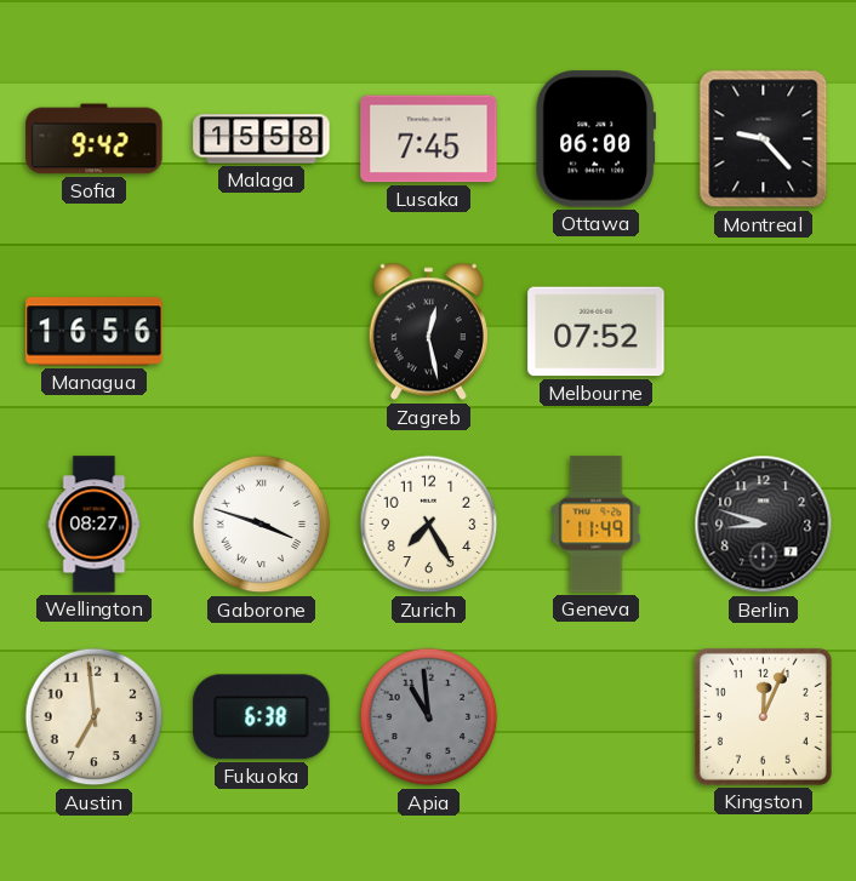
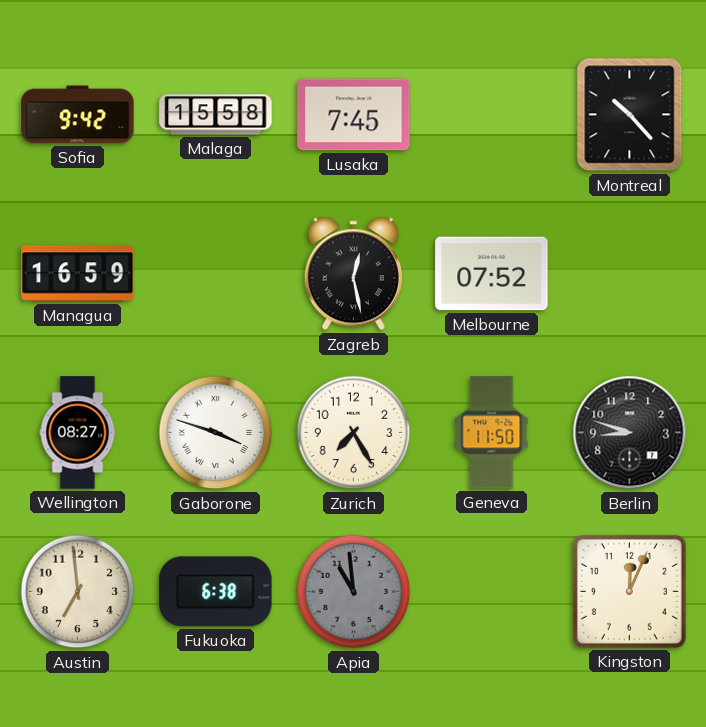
Ottawa: 06:00 -> none
Montreal: 9:23 -> 10:23
Managua: 16:56 -> 16:59
Geneva: 11:49 -> 11:50
